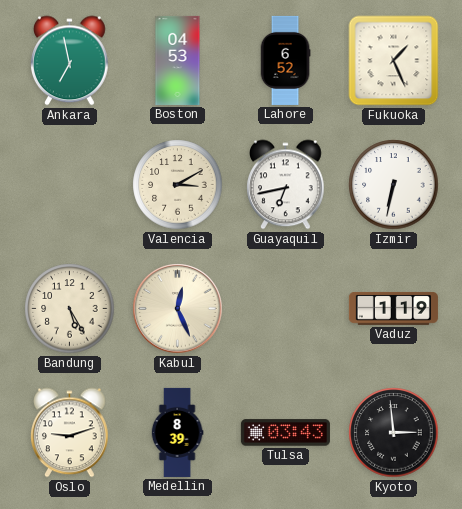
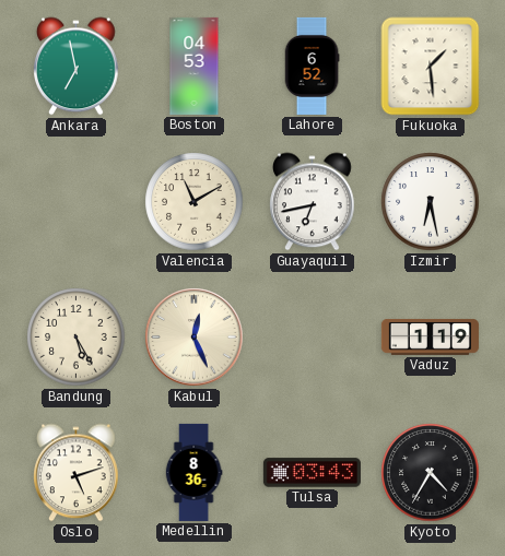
Fukuoka: 1:26 -> 1:29
Valencia: 3:10 -> 11:10
Izmir: 6:32 -> 6:28
Oslo: 9:12 -> 5:12
Medellin: 8:39 -> 8:36
Kyoto: 2:59 -> 4:35
